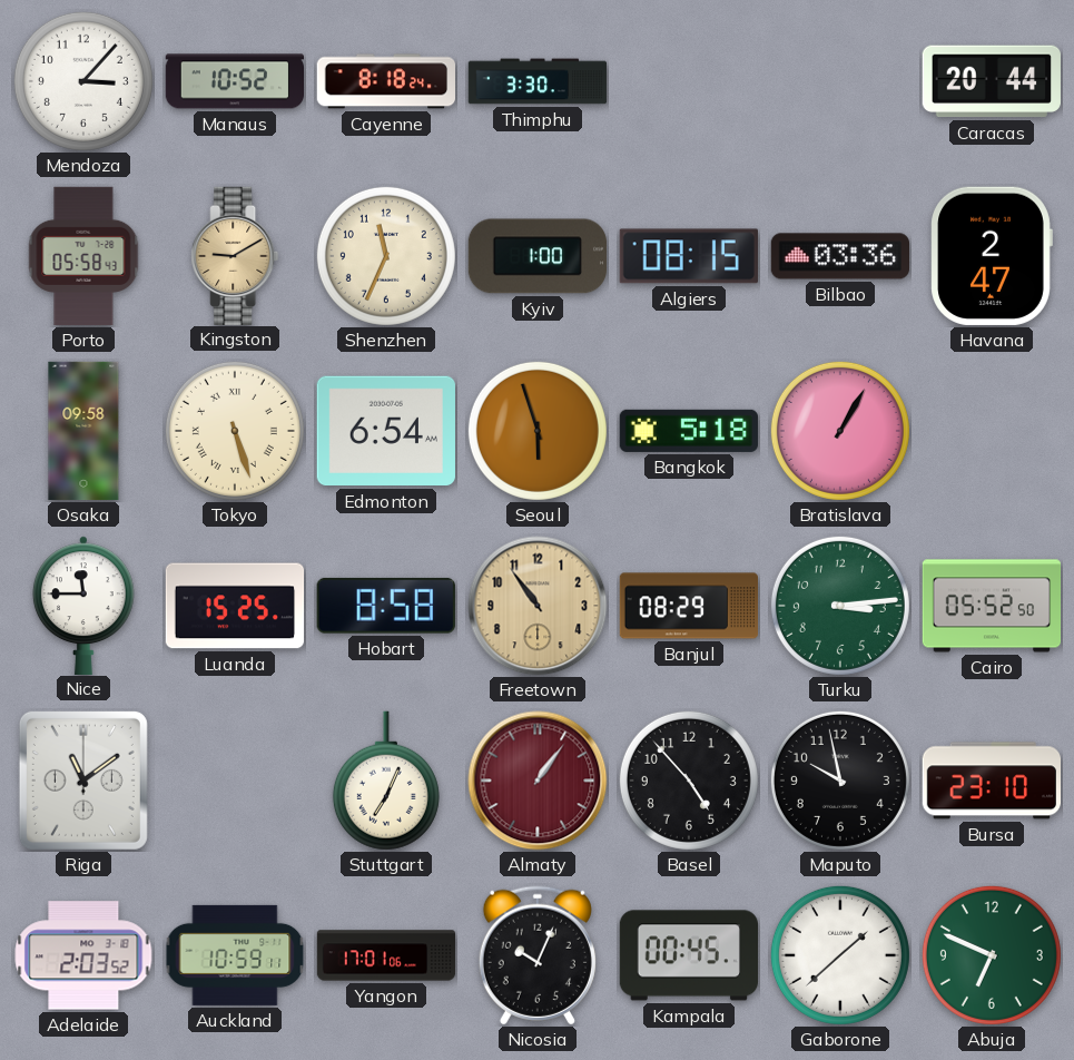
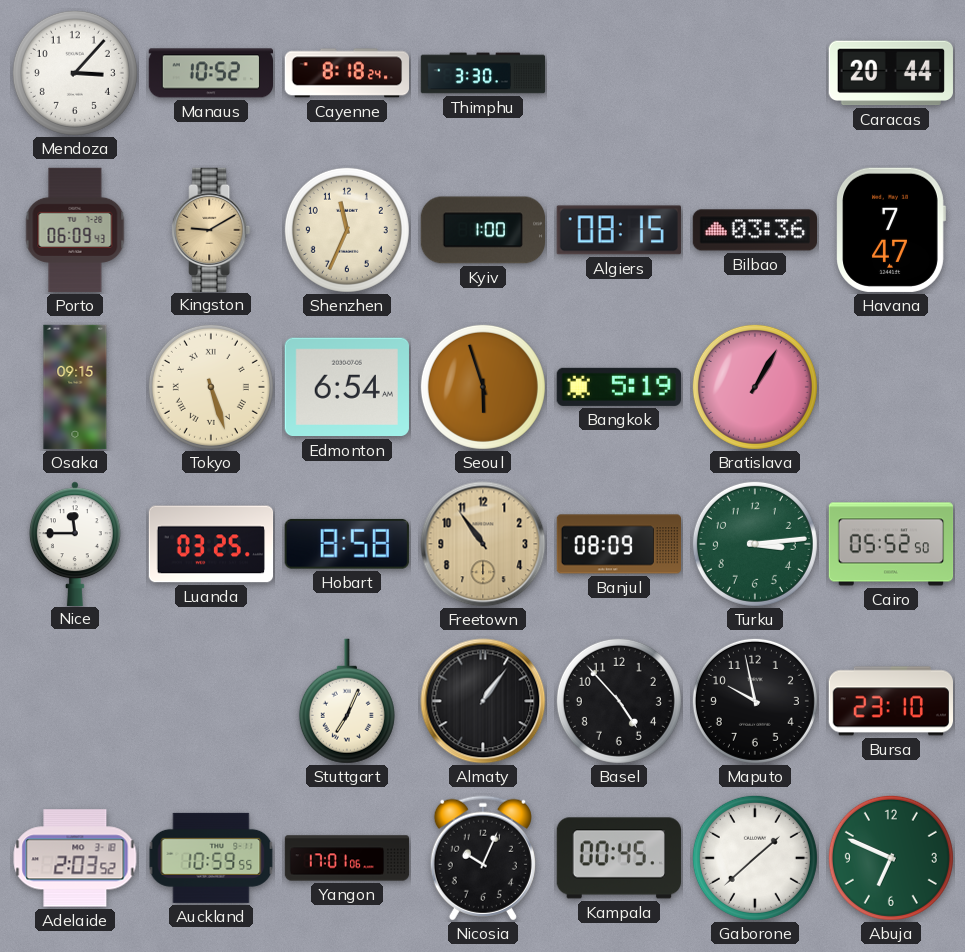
Porto: 05:58 -> 06:09
Havana: 2:47 -> 7:47
Osaka: 09:58 -> 09:15
Bangkok: 5:18 -> 5:19
Luanda: 15:25 -> 03:25
Banjul: 08:29 -> 08:09
Riga: 11:09 -> none
Almaty dial: burgundy -> black
Auckland: 10:59:11 -> 10:59:55
